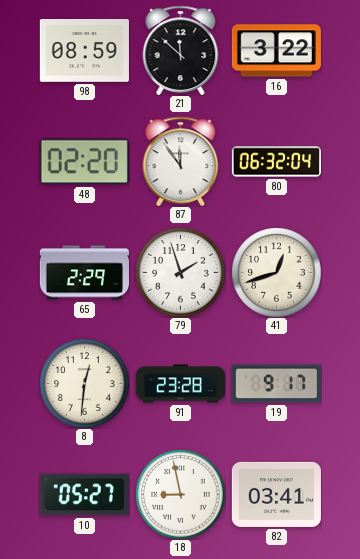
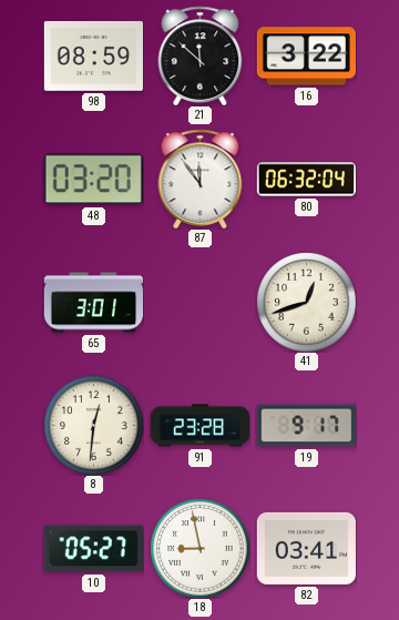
48: 02:20 -> 03:20
65: 2:29 -> 3:01
79: 1:57 -> none
